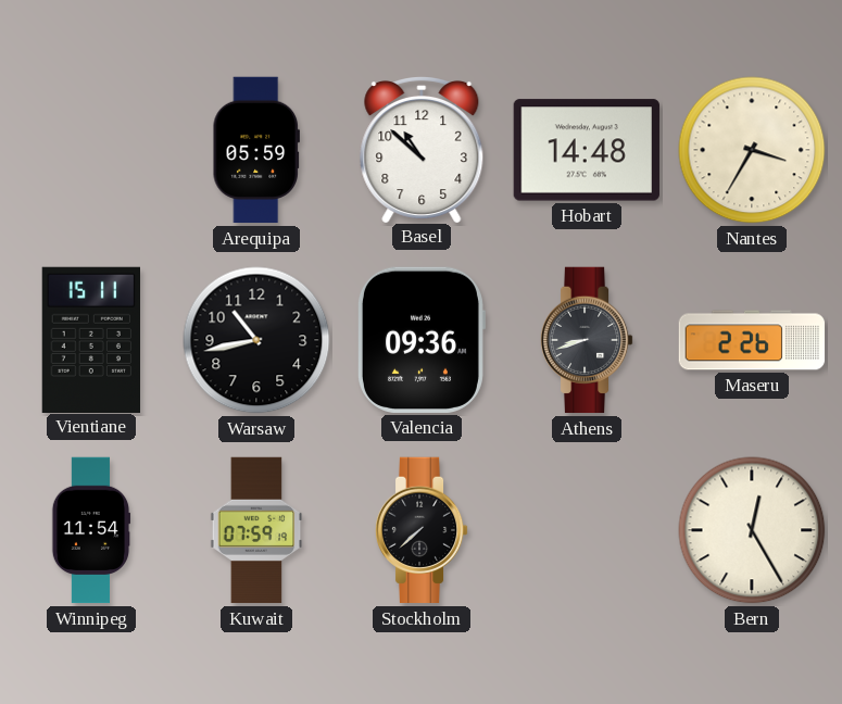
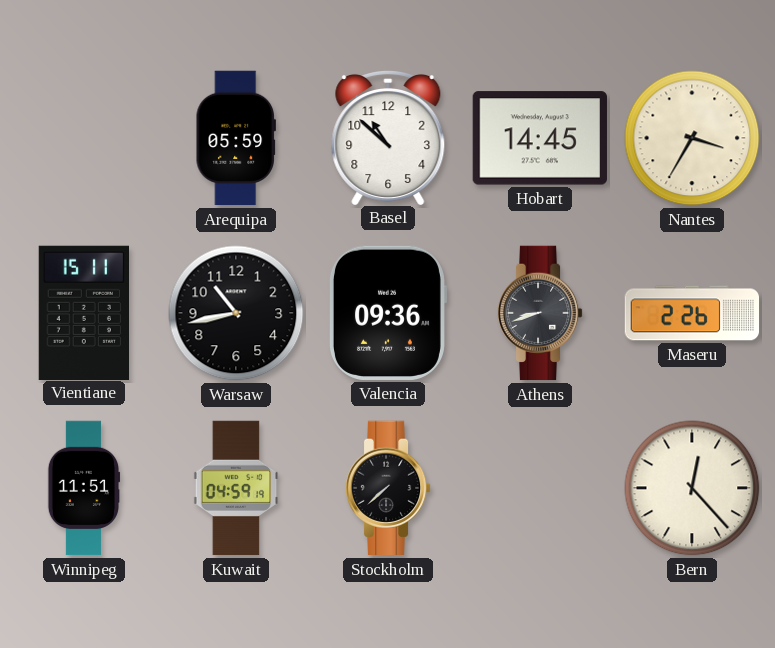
Hobart: 14:48 -> 14:45
Winnipeg: 11:54 -> 11:51
Kuwait: 07:59 -> 04:59
Bern: 12:25 -> 12:23
